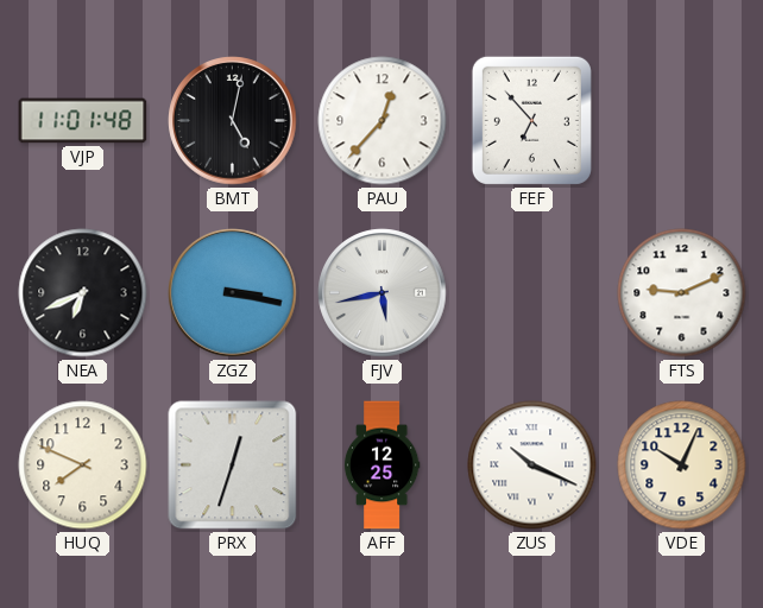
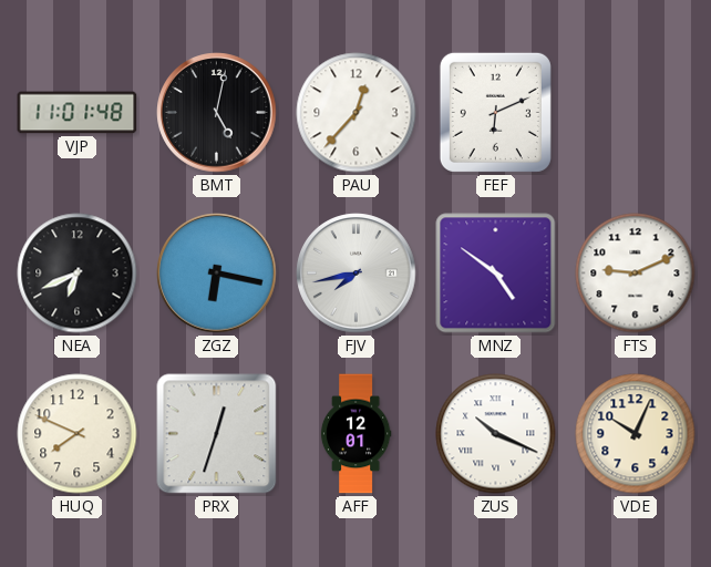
FEF: 6:53 -> 6:11
ZGZ: 3:17 -> 6:17
FJV: 5:43 -> 7:43
MNZ: none -> 4:51
AFF: 12:25 -> 12:01
